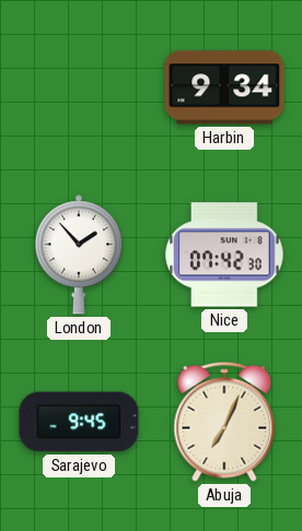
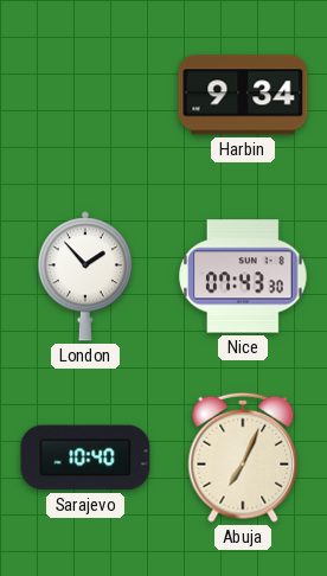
Nice: 07:42 -> 07:43
Sarajevo: 9:45 -> 10:40
